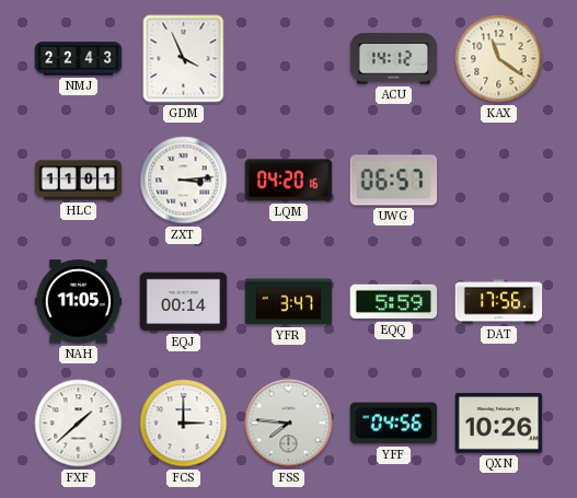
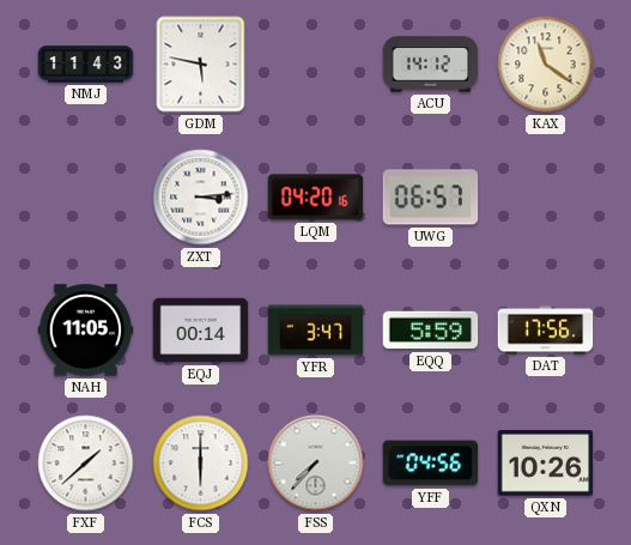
NMJ: 22:43 -> 11:43
GDM: 3:56 -> 5:47
HLC: 11:01 -> none
FCS: 3:00 -> 6:00
FSS: 7:46 -> 7:37
